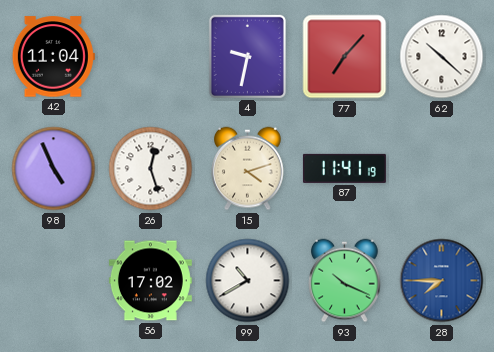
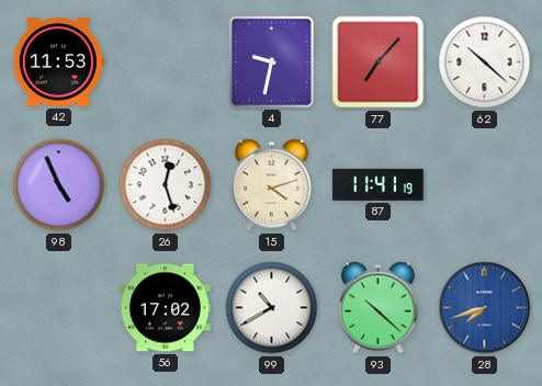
42: 11:04 -> 11:53
93: 10:19 -> 10:22
28: 7:45 -> 7:42
